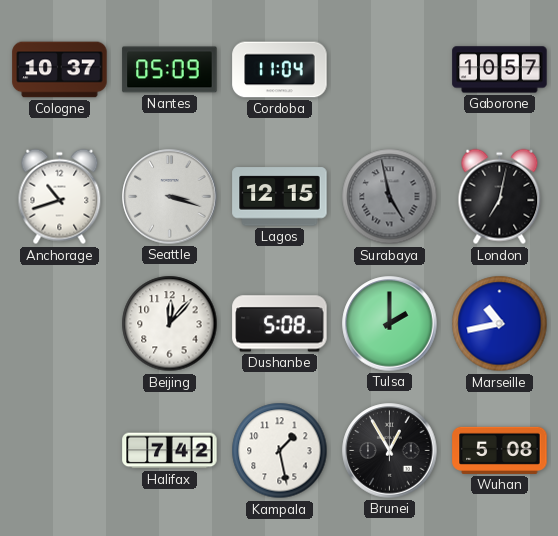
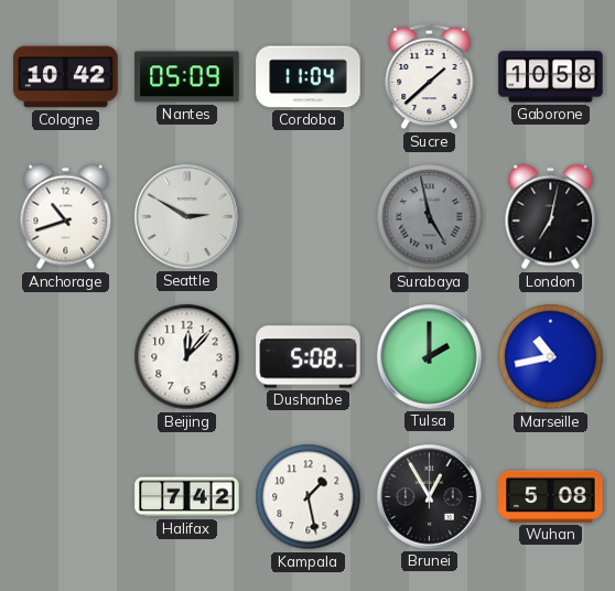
Cologne: 10:37 -> 10:42
Sucre: none -> 1:38
Gaborone: 10:57 -> 10:58
Seattle: 3:18 -> 2:50
Lagos: 12:15 -> none
